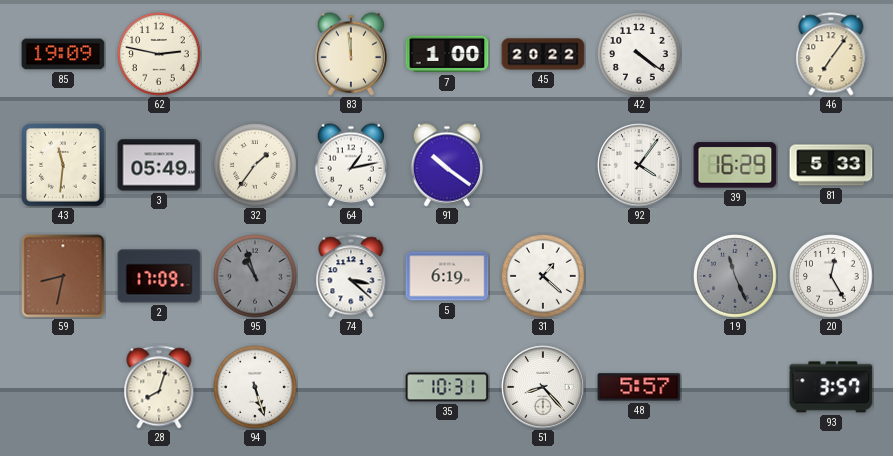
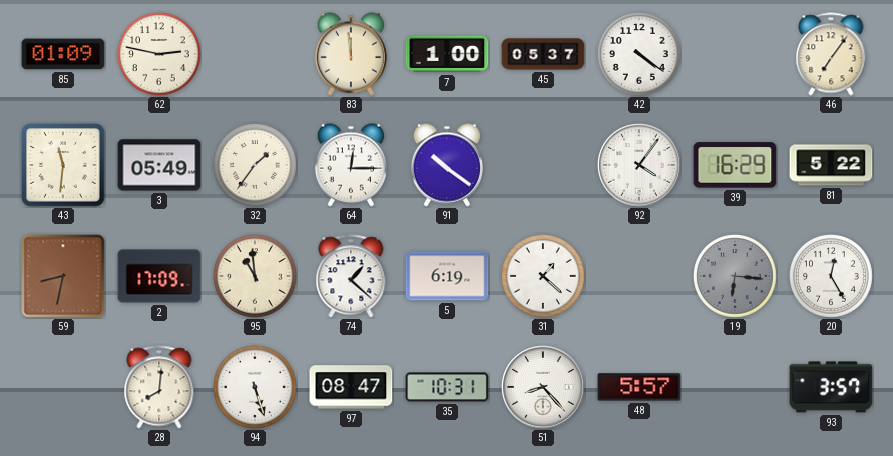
85: 19:09 -> 01:09
45: 20:22 -> 05:37
64: 1:13 -> 12:15
81: 5:33 -> 5:22
95: 10:57 -> 10:59
95 dial: grey -> cream
74: 3:22 -> 1:22
19: 11:26 -> 6:16
28: 8:03 -> 8:01
97: none -> 08:47
